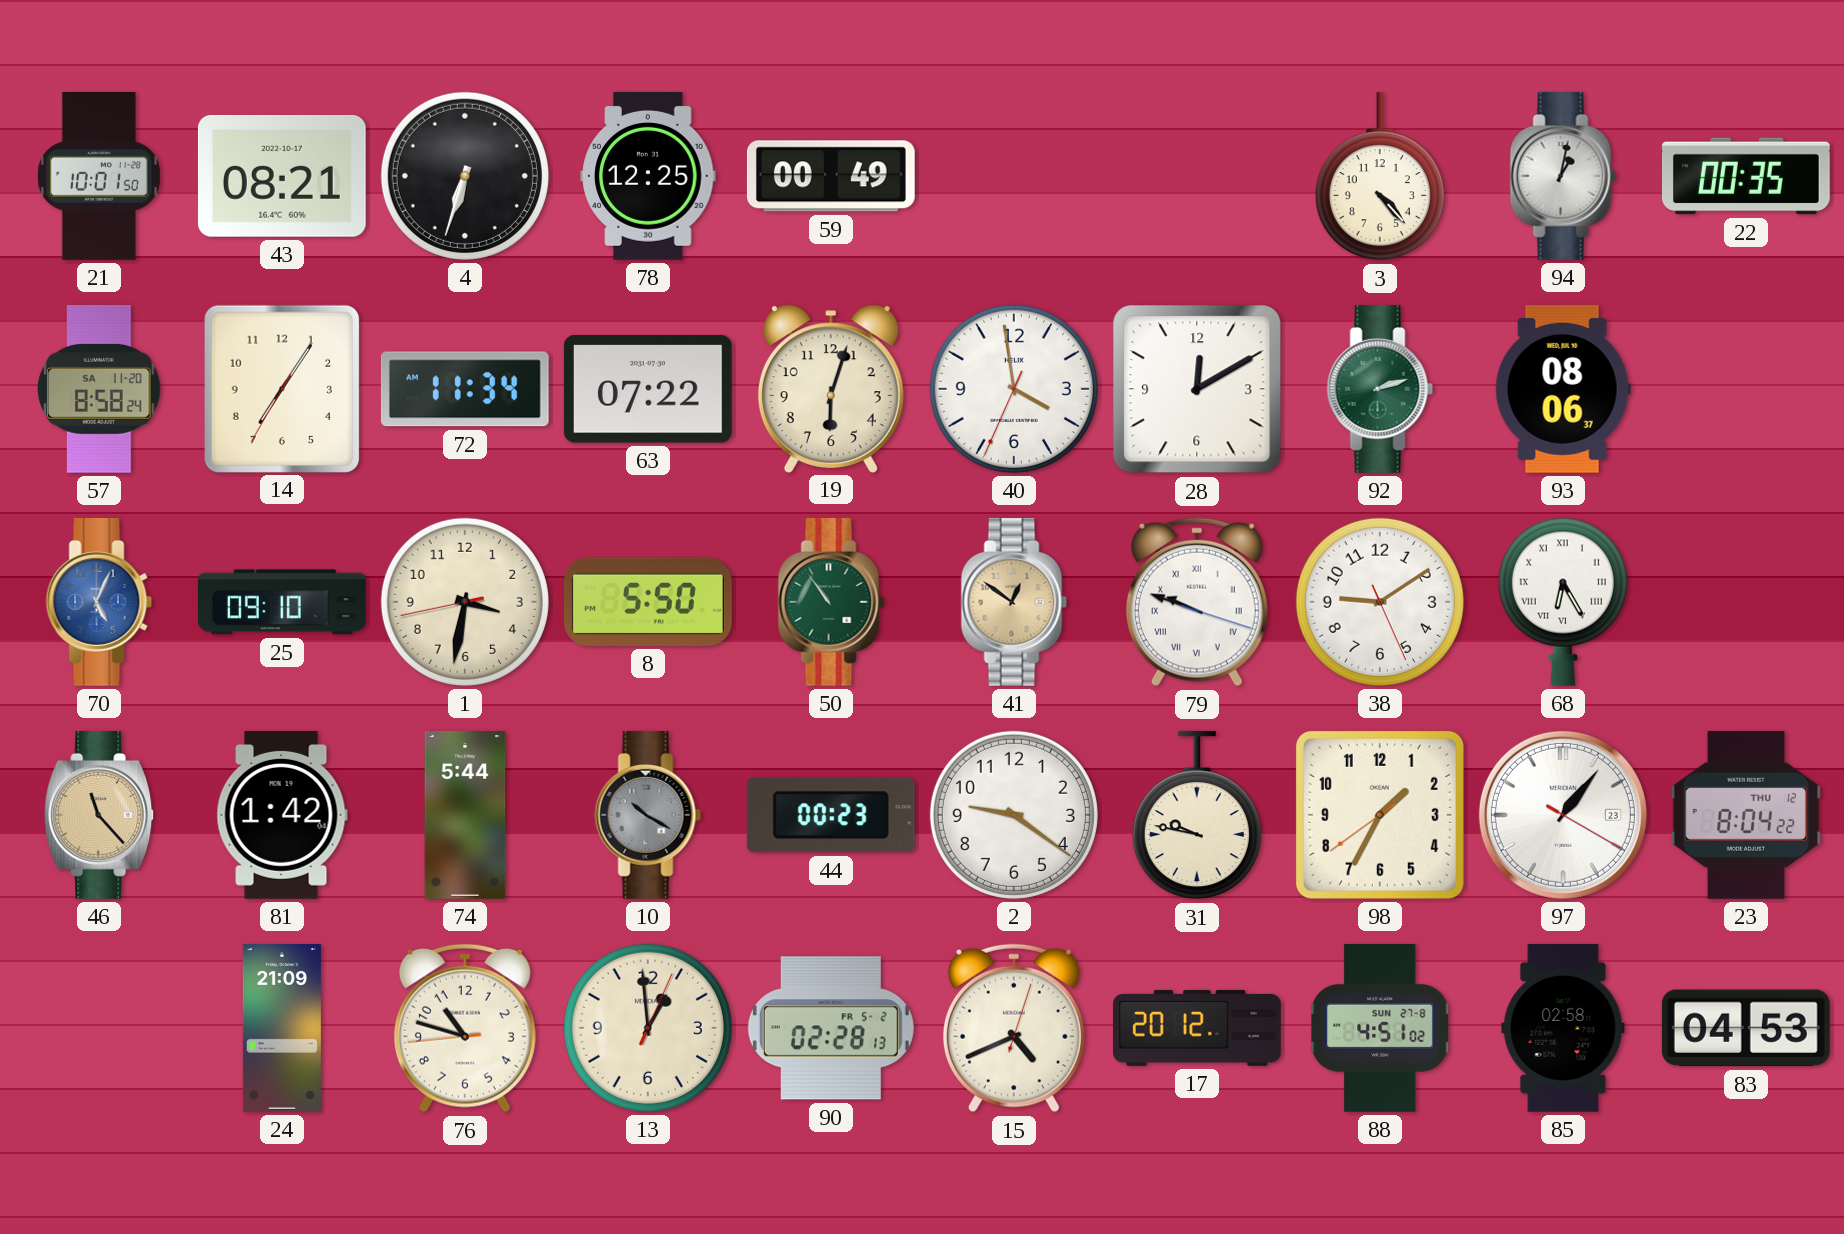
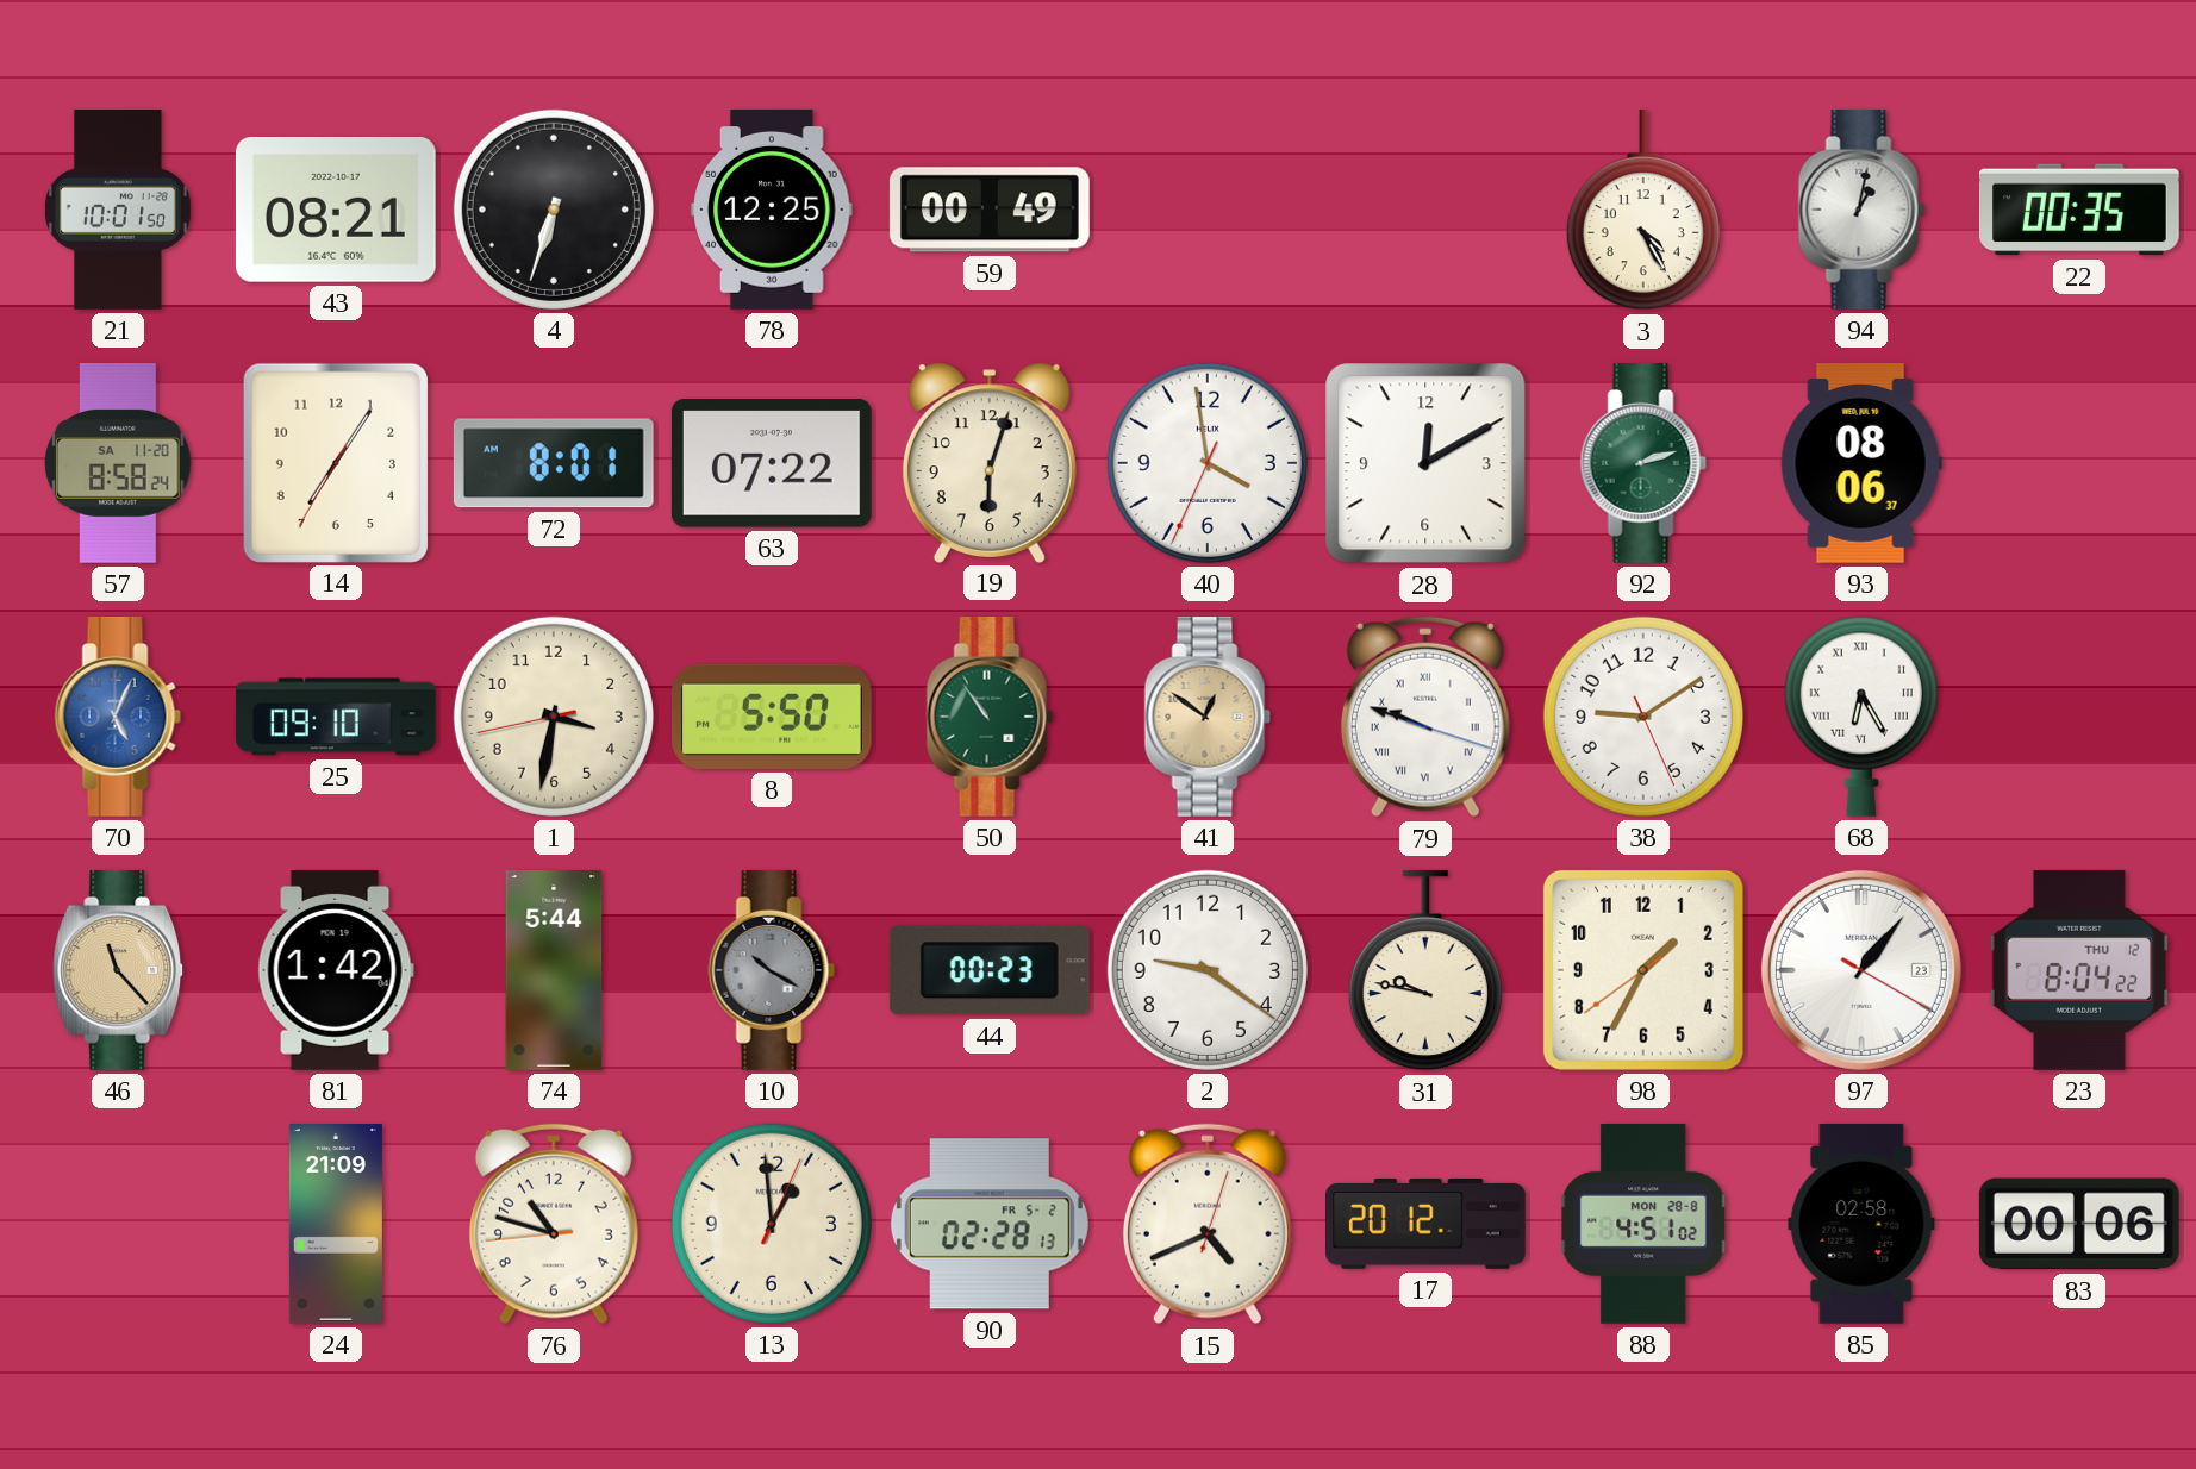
3: 4:23 -> 4:25
72: 11:34 -> 8:01
88 date: SUN 27-8 -> MON 28-8
83: 04:53 -> 00:06
